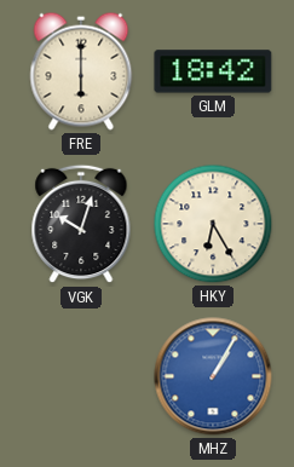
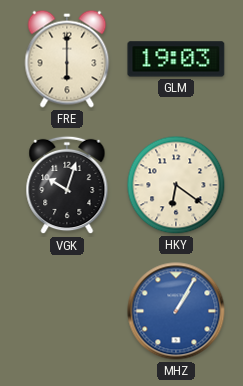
GLM: 18:42 -> 19:03
HKY: 6:25 -> 6:21
